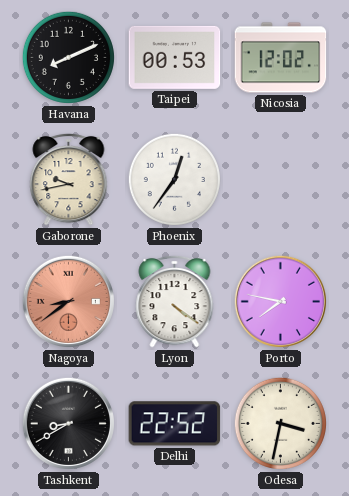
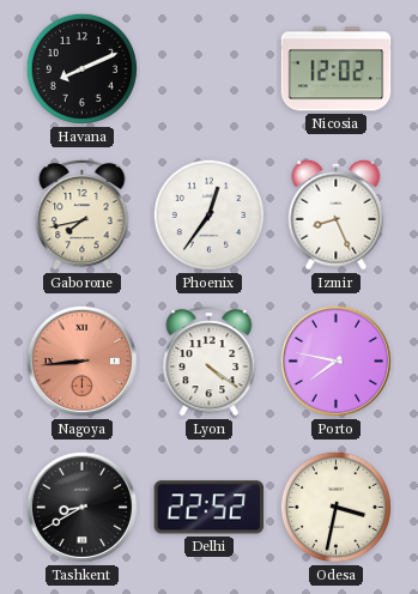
Taipei: 00:53 -> none
Gaborone: 9:43 -> 7:43
Izmir: none -> 8:26
Nagoya: 8:39 -> 8:44
